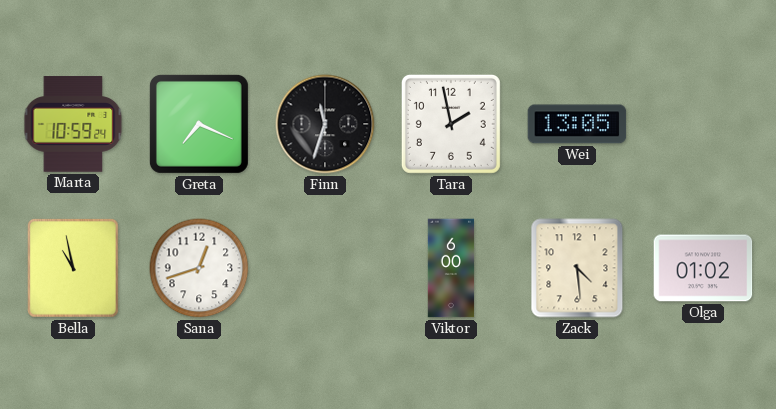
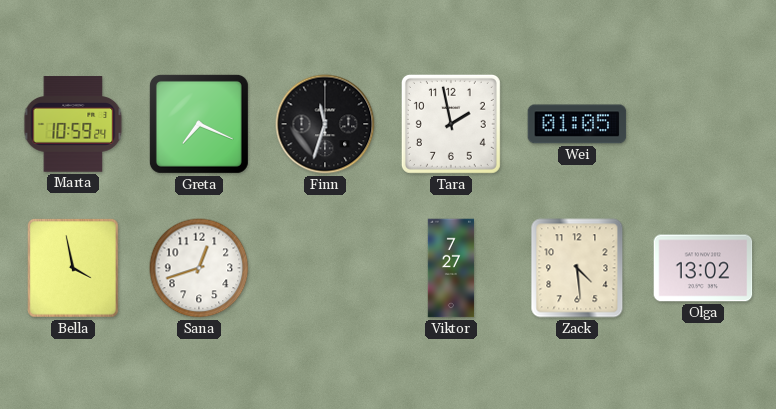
Wei: 13:05 -> 01:05
Bella: 10:58 -> 3:58
Viktor: 6:00 -> 7:27
Olga: 01:02 -> 13:02
